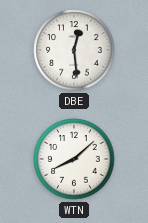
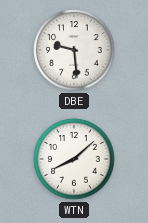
DBE: 12:29 -> 9:29
